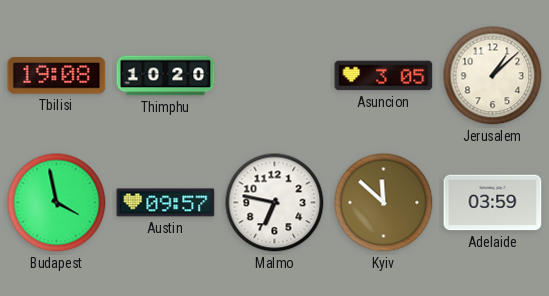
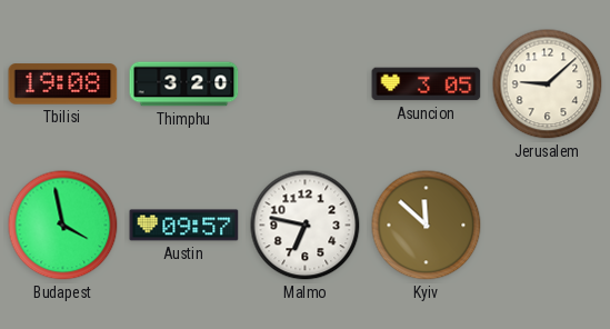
Thimphu: 10:20 -> 3:20
Jerusalem: 1:08 -> 9:08
Adelaide: 03:59 -> none
